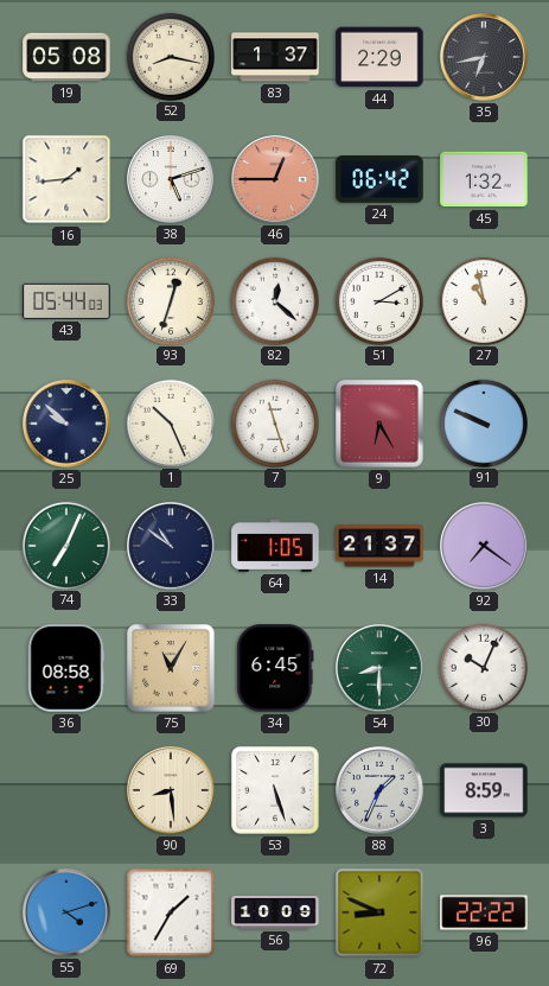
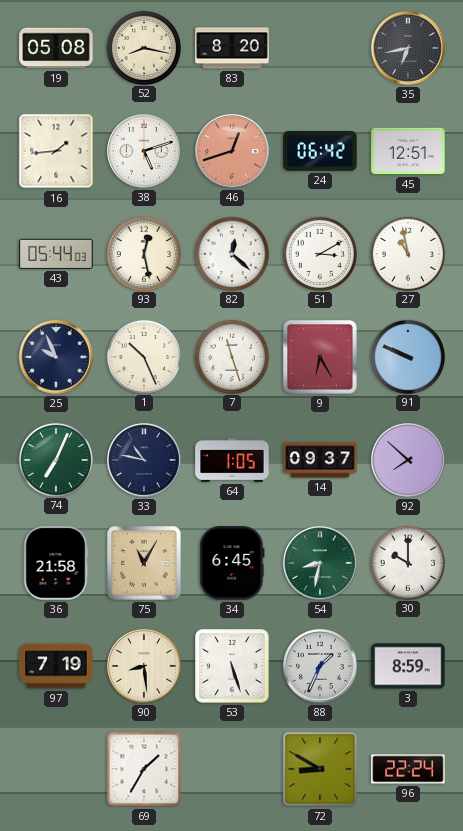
83: 1:37 -> 8:20
44: 2:29 -> none
46: 12:45 -> 12:42
45: 1:32 -> 12:51
93: 12:33 -> 12:28
25: 9:52 -> 9:56
33: 10:51 -> 10:47
14: 21:37 -> 09:37
92: 7:21 -> 7:52
36: 08:58 -> 21:58
54: 8:30 -> 8:32
30: 10:04 -> 10:00
97: none -> 7:19
55: 4:12 -> none
56: 10:09 -> none
72: 8:49 -> 8:50
96: 22:22 -> 22:24
